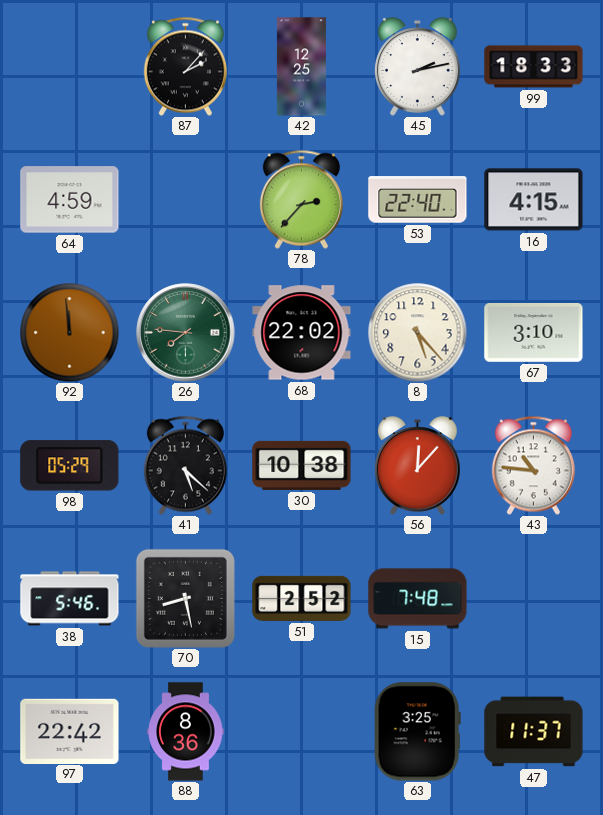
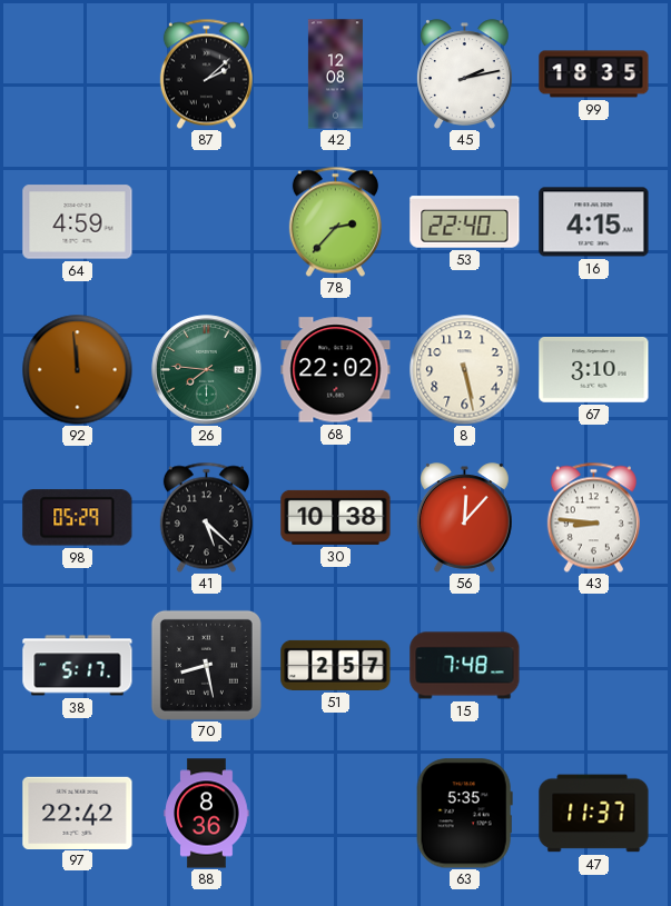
87: 2:07 -> 2:08
42: 12:25 -> 12:08
99: 18:33 -> 18:35
8: 5:23 -> 5:28
43: 10:46 -> 8:46
38: 5:46 -> 5:17
51: 2:52 -> 2:57
63: 3:25 -> 5:35
